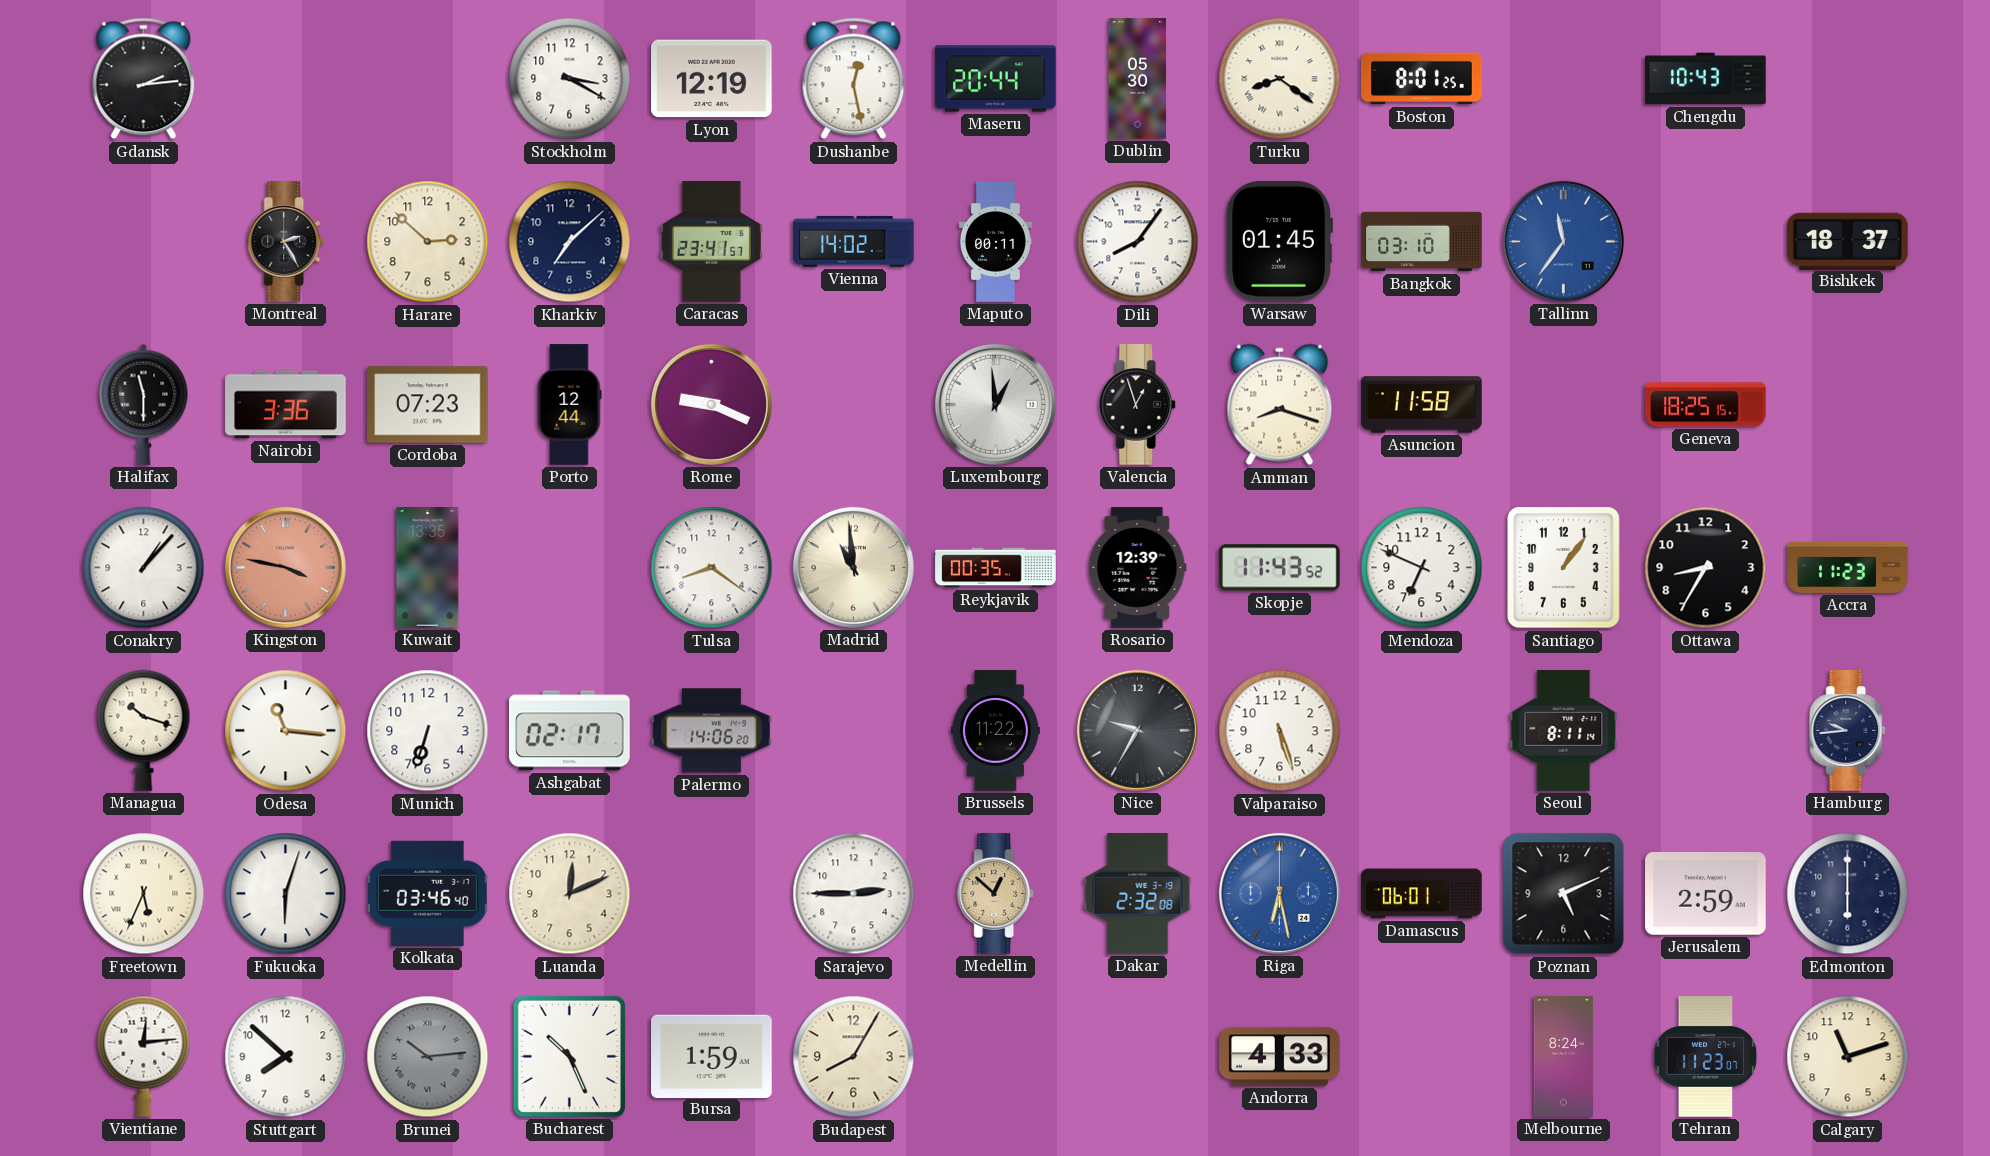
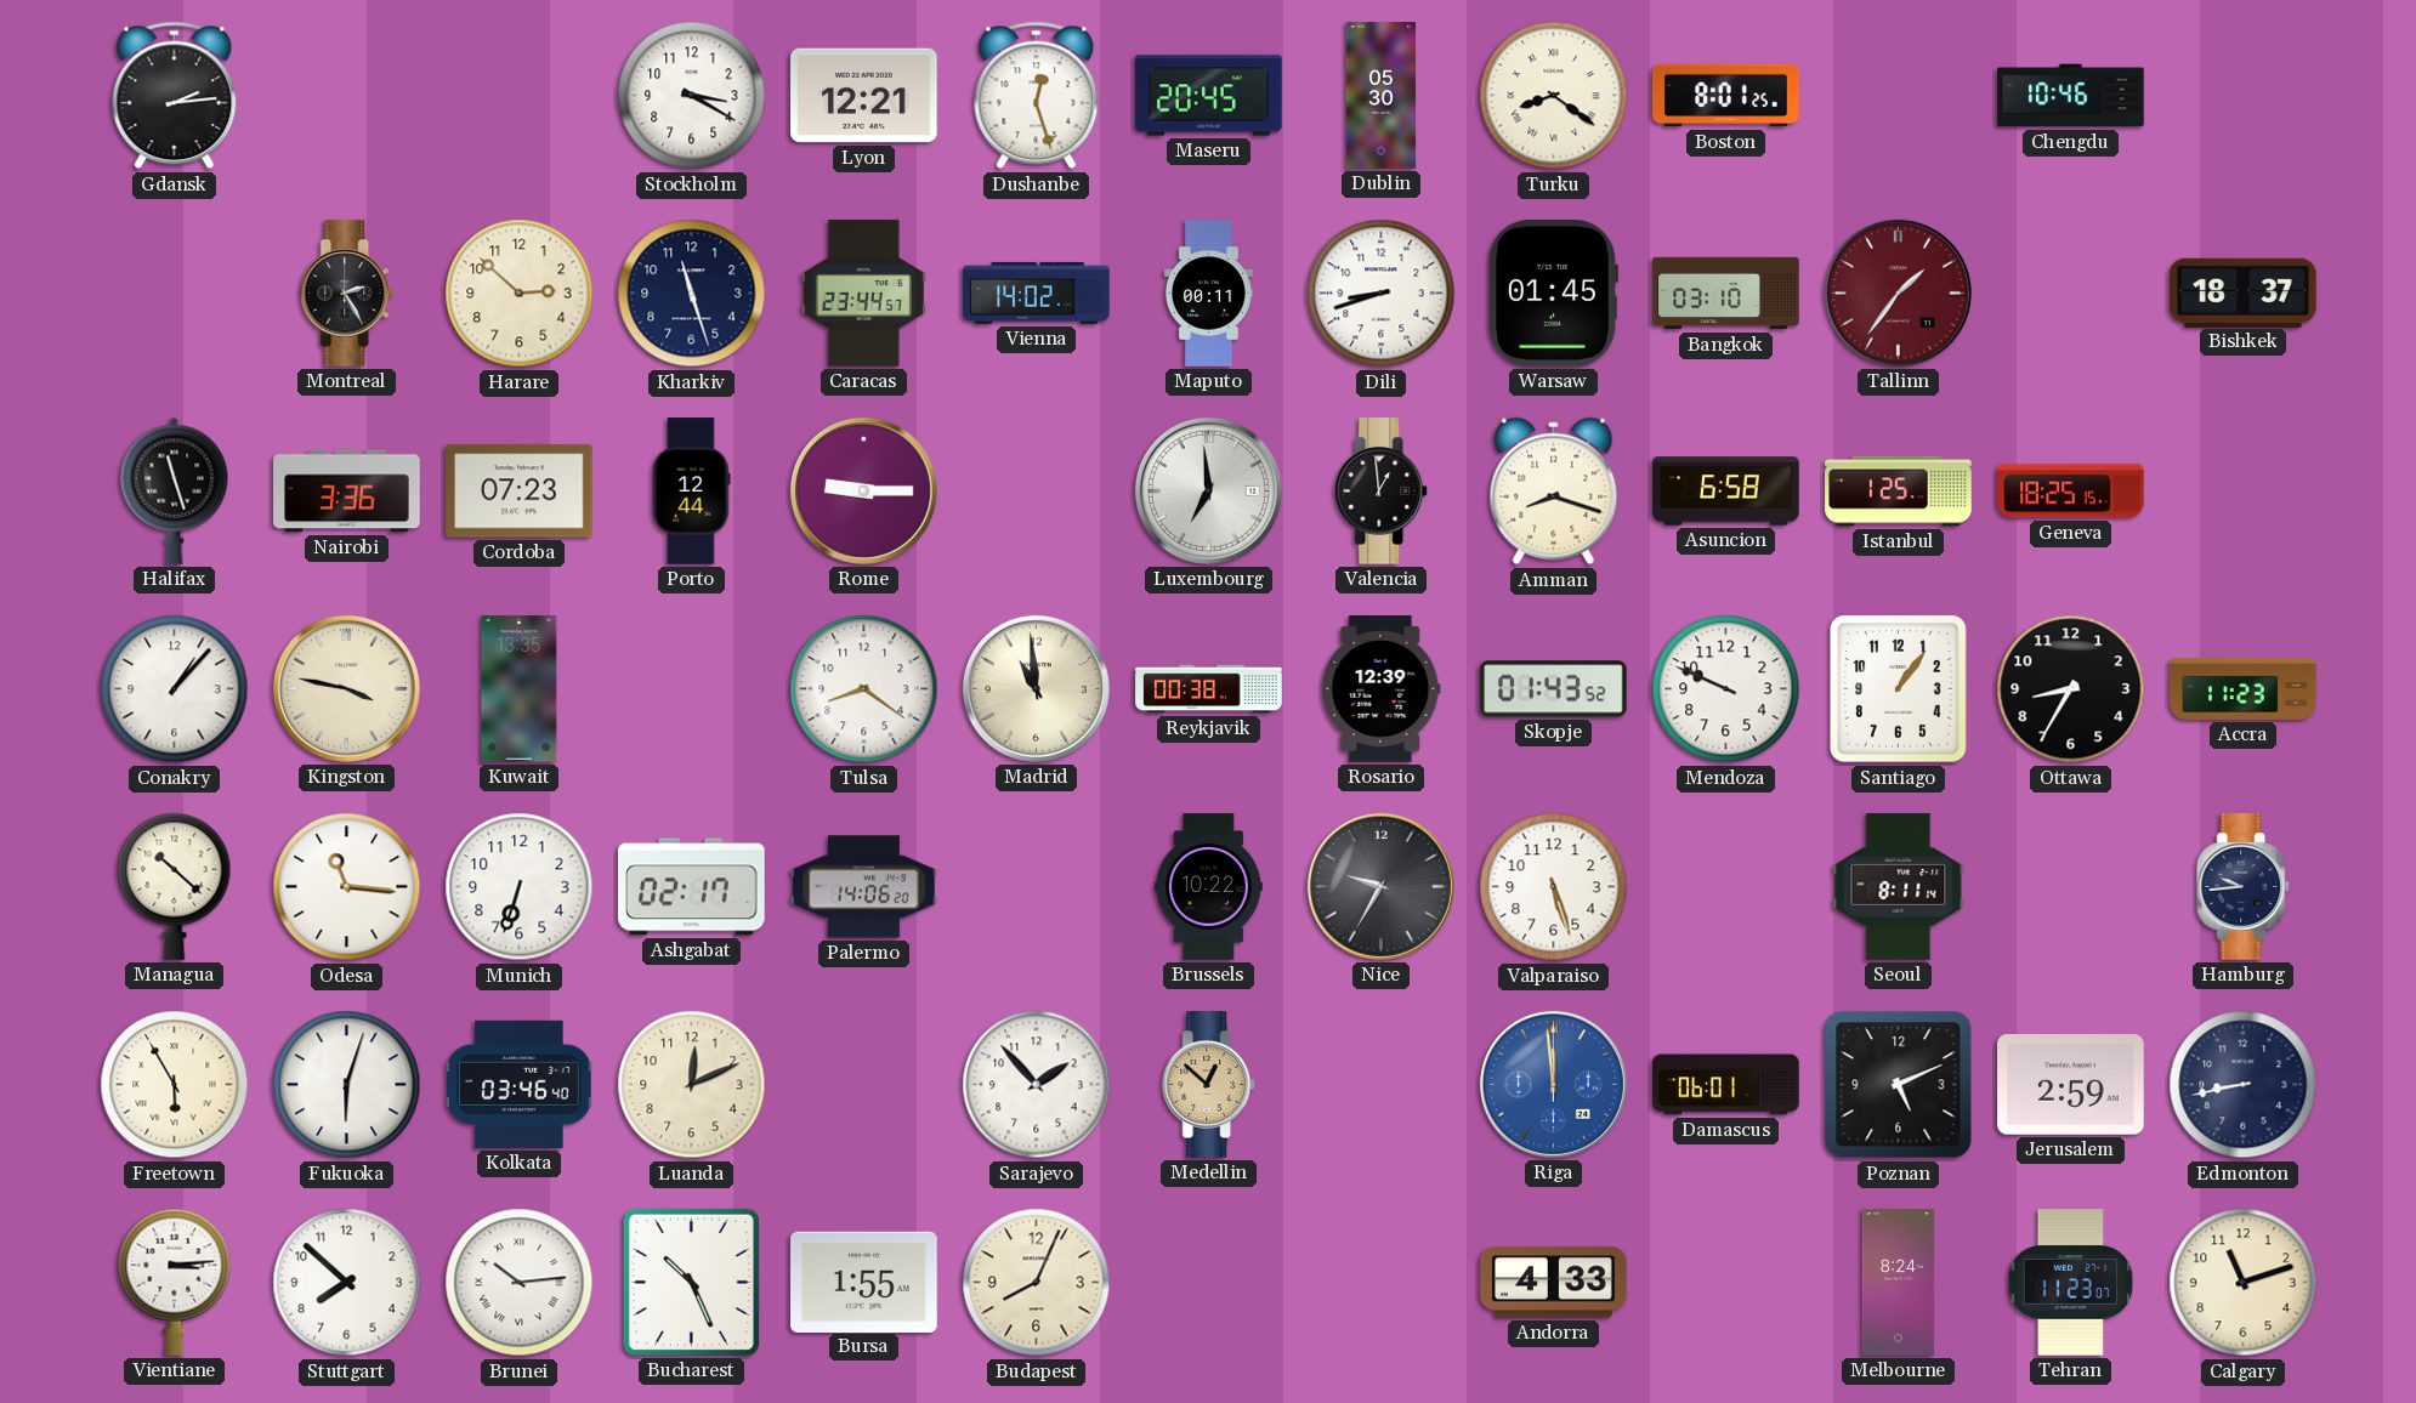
Lyon: 12:19 -> 12:21
Dushanbe: 12:28 -> 12:27
Maseru: 20:44 -> 20:45
Chengdu: 10:43 -> 10:46
Kharkiv: 7:08 -> 11:27
Caracas: 23:41 -> 23:44
Dili: 8:06 -> 8:42
Tallinn: 11:36 -> 1:36
Tallinn dial: blue -> burgundy
Halifax: 11:30 -> 11:27
Rome: 9:19 -> 9:15
Luxembourg: 12:59 -> 6:59
Valencia: 12:57 -> 12:59
Asuncion: 11:58 -> 6:58
Istanbul: none -> 1:25
Kingston dial: salmon -> cream
Reykjavik: 00:35 -> 00:38
Skopje: 11:43 -> 01:43
Mendoza: 6:49 -> 9:49
Managua: 10:18 -> 10:22
Brussels: 11:22 -> 10:22
Freetown: 5:34 -> 5:55
Sarajevo: 2:45 -> 1:53
Dakar: 2:32 -> none
Riga: 6:28 -> 11:59
Edmonton: 6:00 -> 8:43
Vientiane: 12:14 -> 3:14
Brunei dial: grey -> white
Bursa: 1:59 -> 1:55
Budapest: 8:05 -> 8:04
